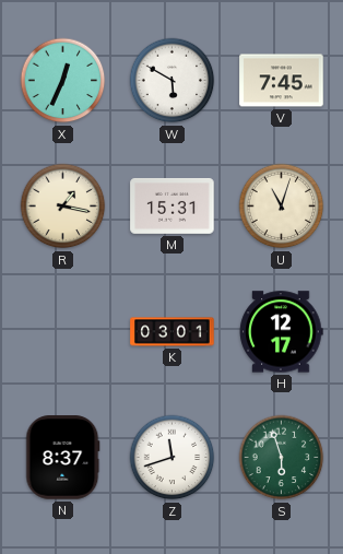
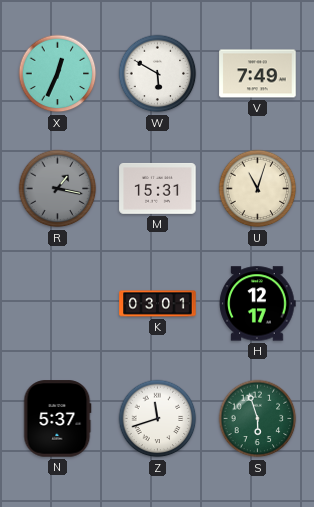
V: 7:45 -> 7:49
R dial: cream -> grey
N: 8:37 -> 5:37
